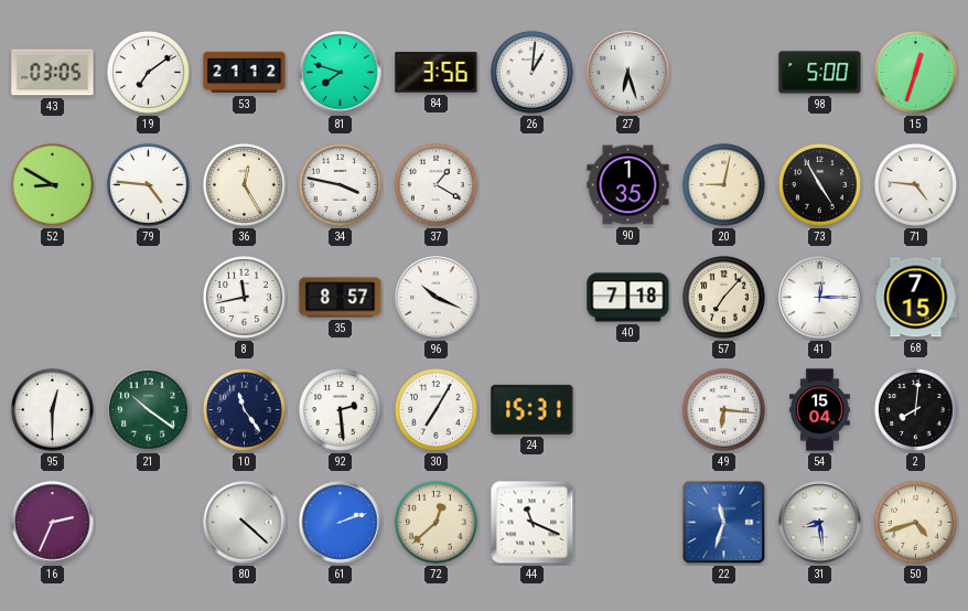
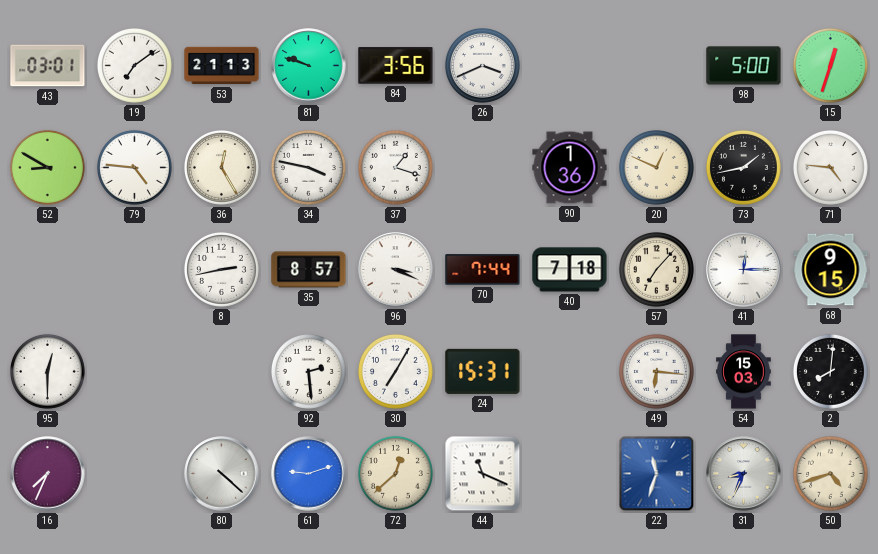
43: 03:05 -> 03:01
53: 21:12 -> 21:13
81: 7:48 -> 9:48
26: 1:01 -> 3:41
27: 6:27 -> none
37: 1:20 -> 1:18
90: 1:35 -> 1:36
20: 9:02 -> 12:49
73: 4:55 -> 1:43
8: 11:43 -> 2:43
96: 10:19 -> 3:19
70: none -> 7:44
68: 7:15 -> 9:15
21: 10:21 -> none
10: 11:24 -> none
54: 15:04 -> 15:03
16: 2:34 -> 7:34
61: 2:12 -> 9:12
31: 8:29 -> 8:34
